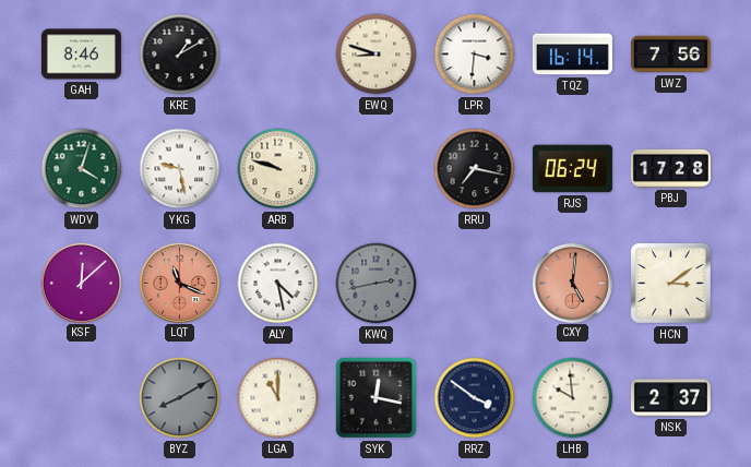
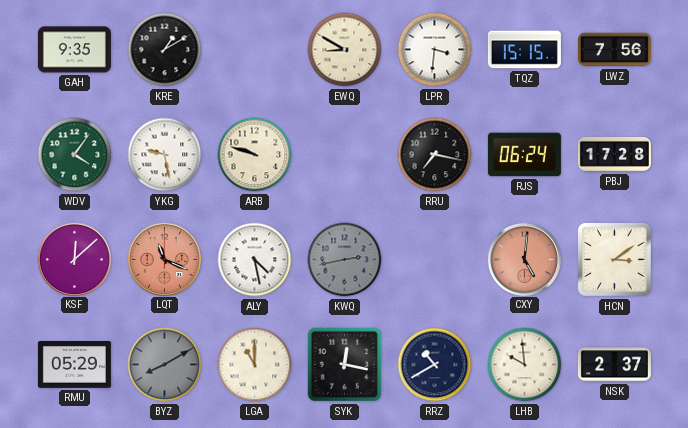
GAH: 8:46 -> 9:35
EWQ: 8:48 -> 8:50
TQZ: 16:14 -> 15:15
WDV: 4:03 -> 4:06
RMU: none -> 05:29
RRZ: 3:51 -> 10:40
